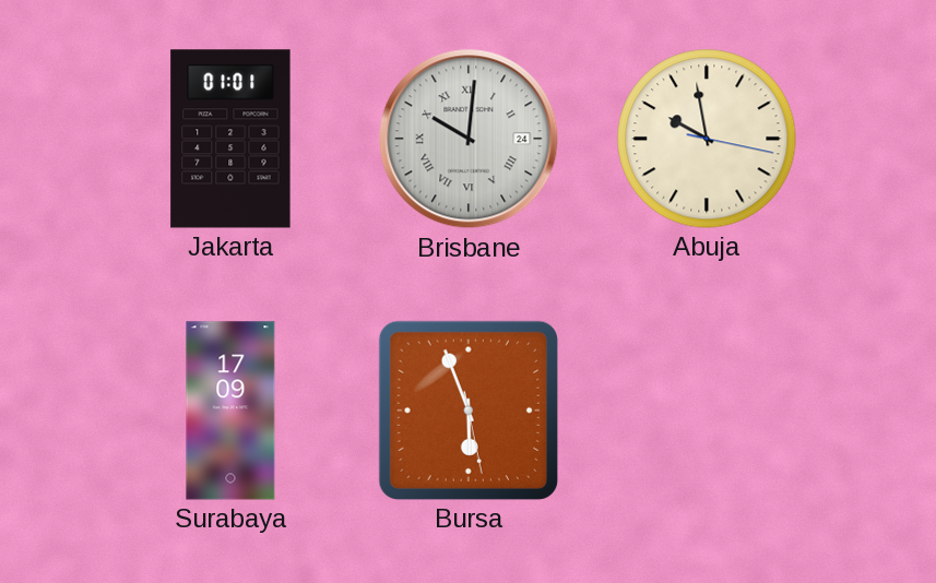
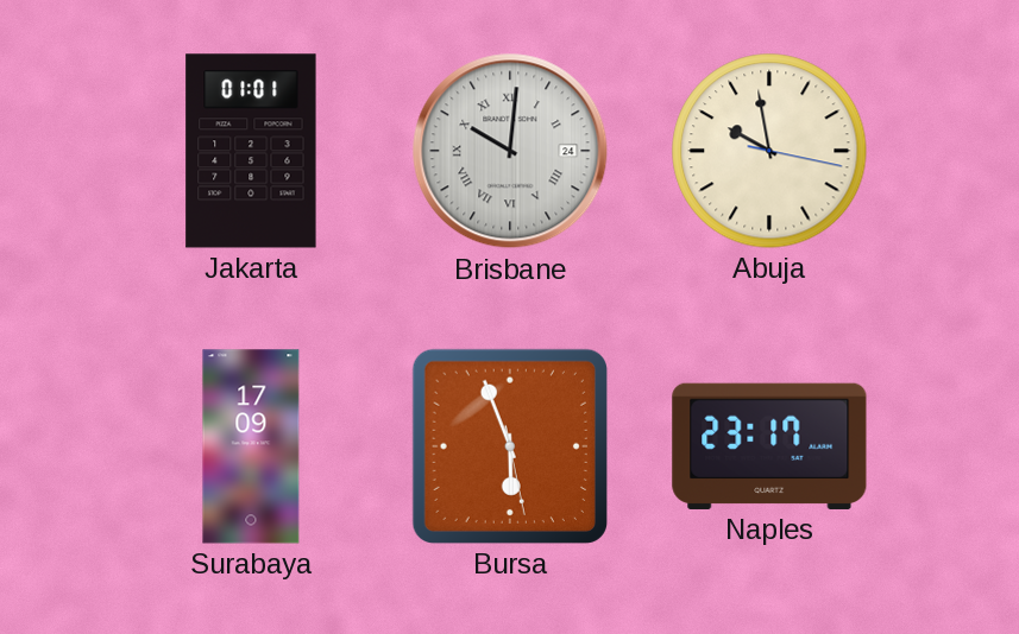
Naples: none -> 23:17
